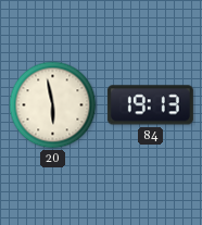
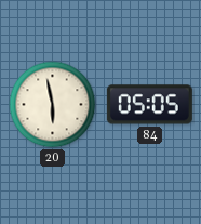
84: 19:13 -> 05:05
